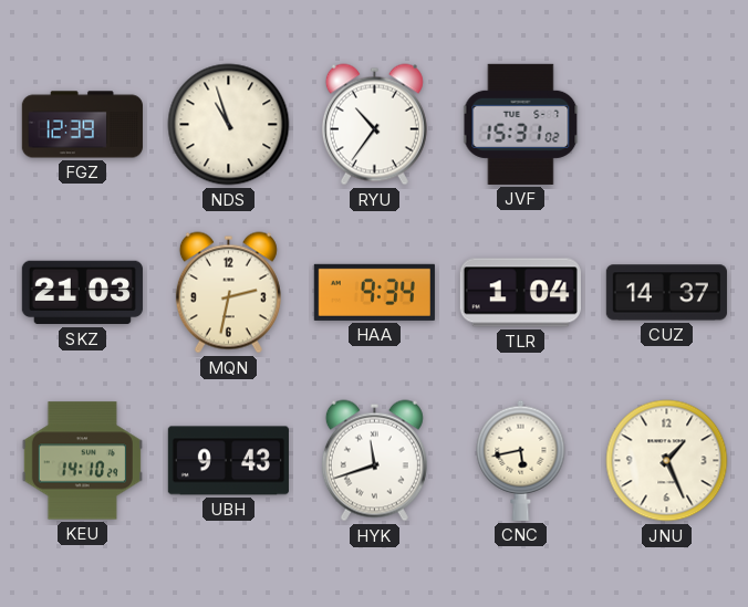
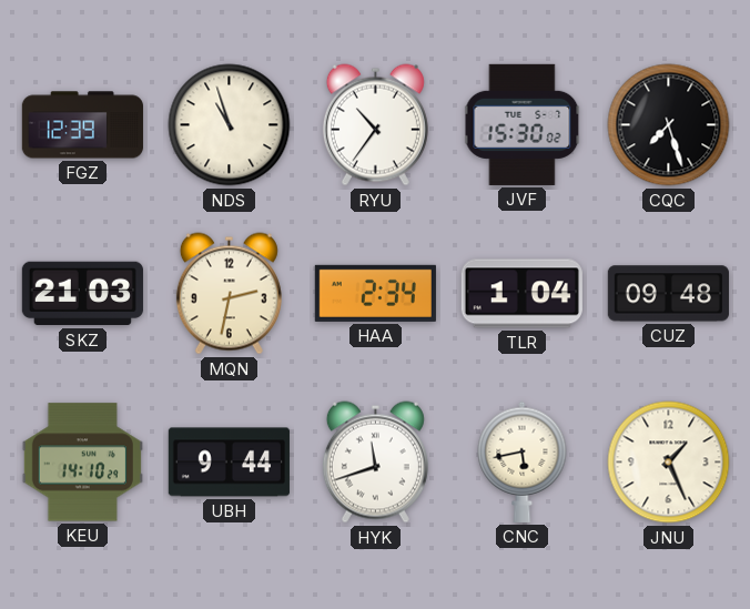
JVF: 15:31 -> 15:30
CQC: none -> 7:27
HAA: 9:34 -> 2:34
CUZ: 14:37 -> 09:48
UBH: 9:43 -> 9:44
